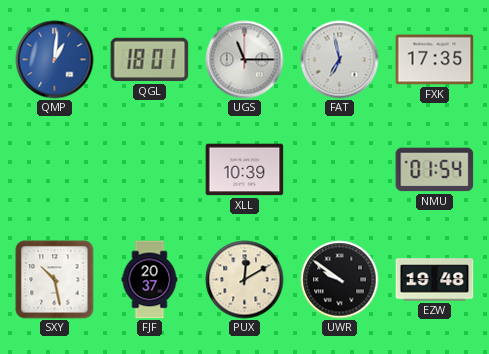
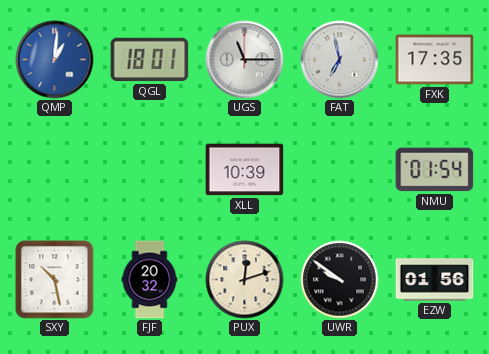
FJF: 20:37 -> 20:32
PUX: 12:10 -> 12:12
EZW: 19:48 -> 01:56
